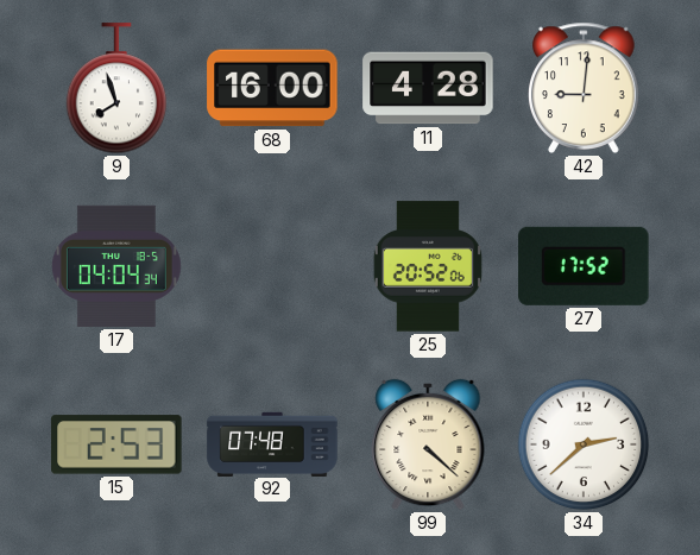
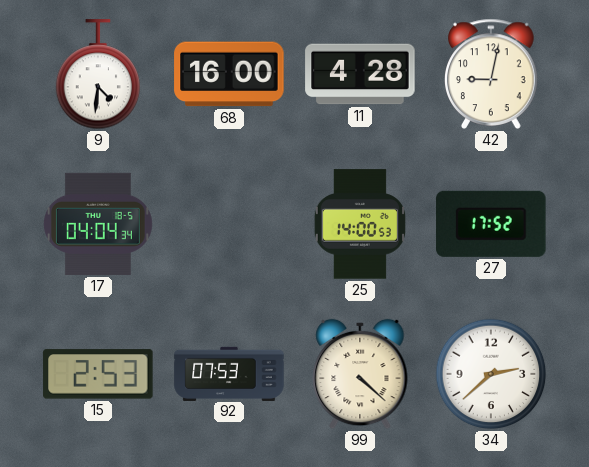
9: 7:57 -> 4:31
42: 9:01 -> 9:02
25: 20:52 -> 14:00
92: 07:48 -> 07:53
